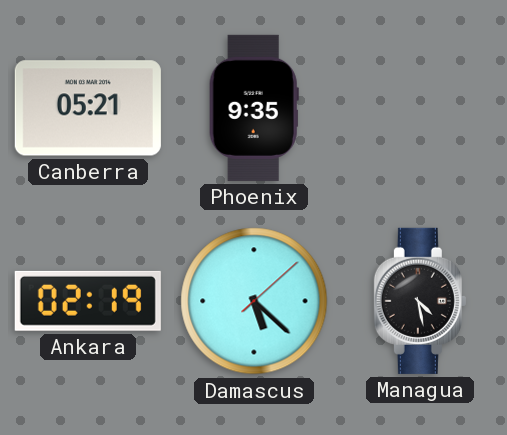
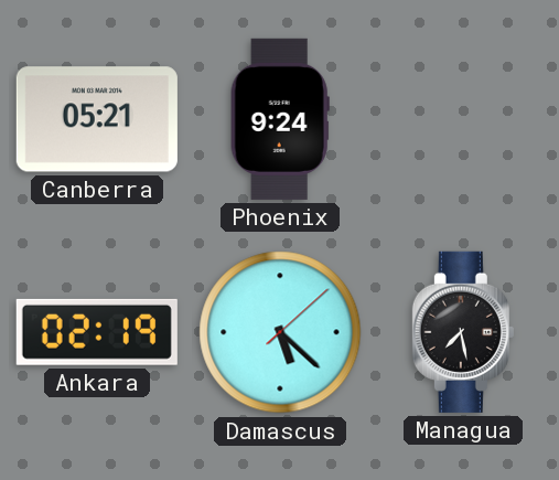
Phoenix: 9:35 -> 9:24
Managua: 4:28 -> 7:28
